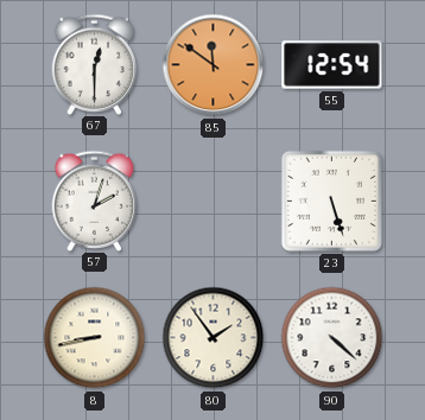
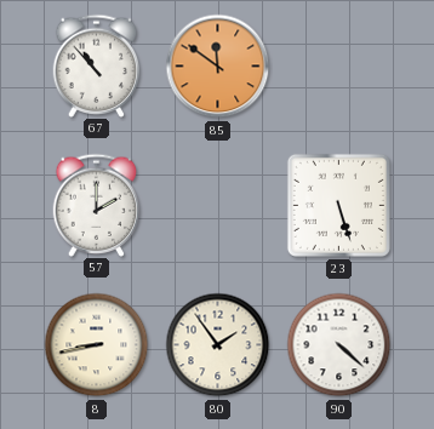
67: 12:30 -> 10:53
55: 12:54 -> none
57: 2:03 -> 2:00
